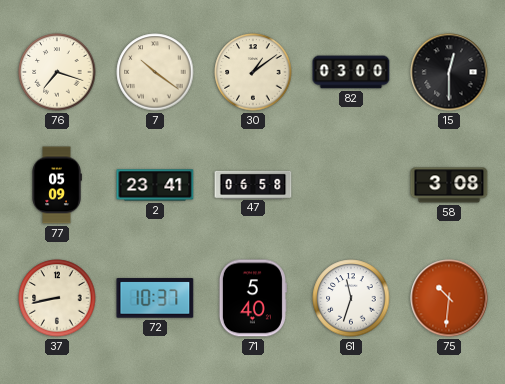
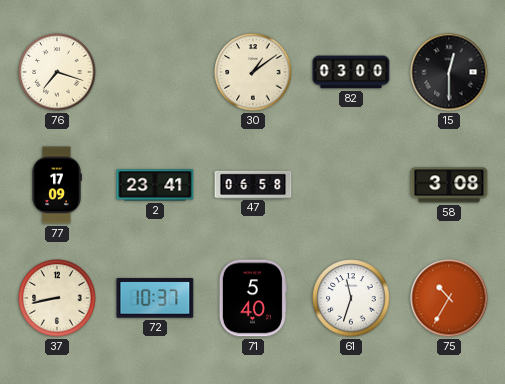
7: 10:21 -> none
77: 05:09 -> 17:09
75: 10:31 -> 10:35
